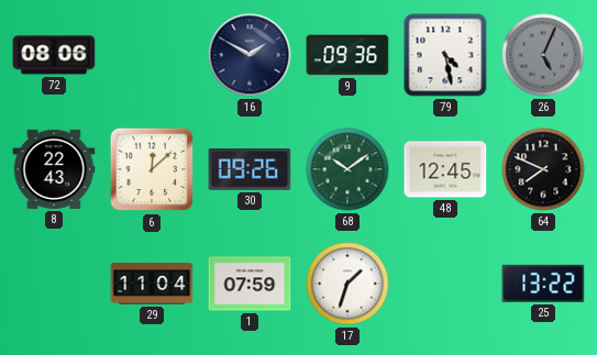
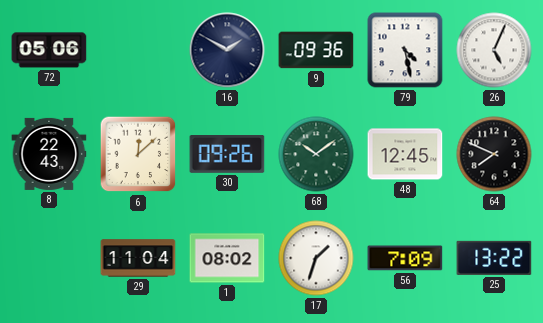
72: 08:06 -> 05:06
26 dial: grey -> white
1: 07:59 -> 08:02
56: none -> 7:09
